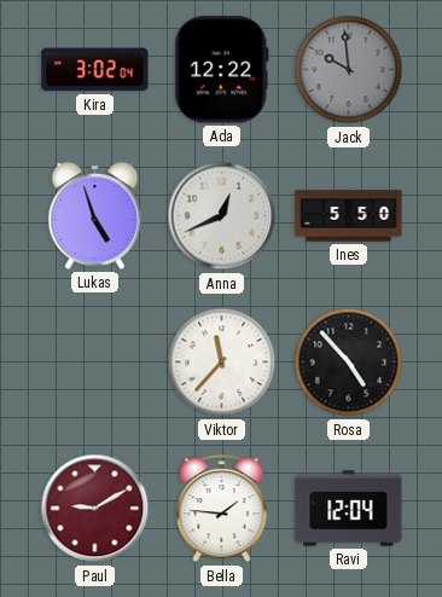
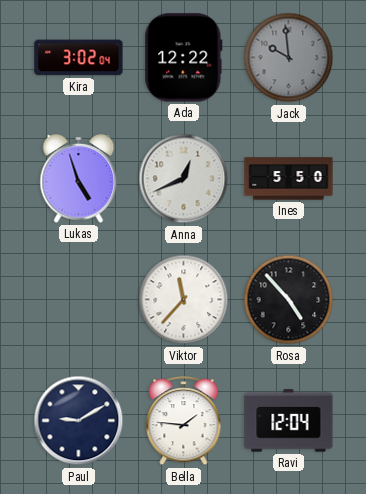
Paul dial: burgundy -> navy
